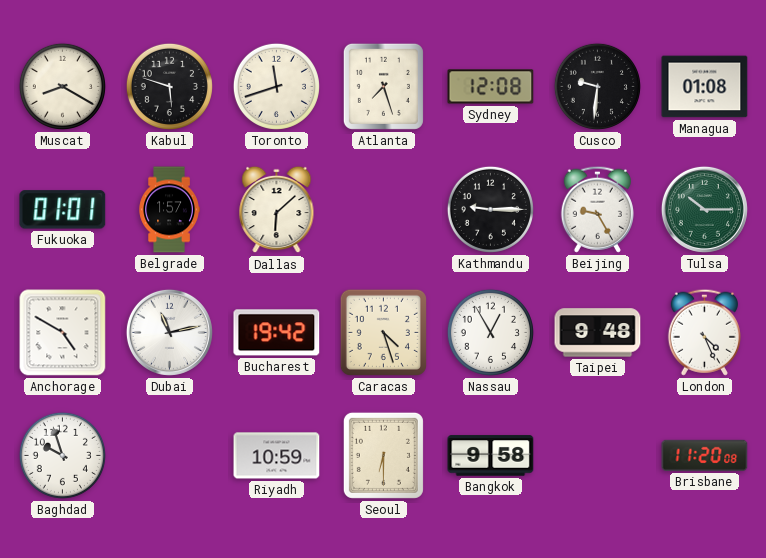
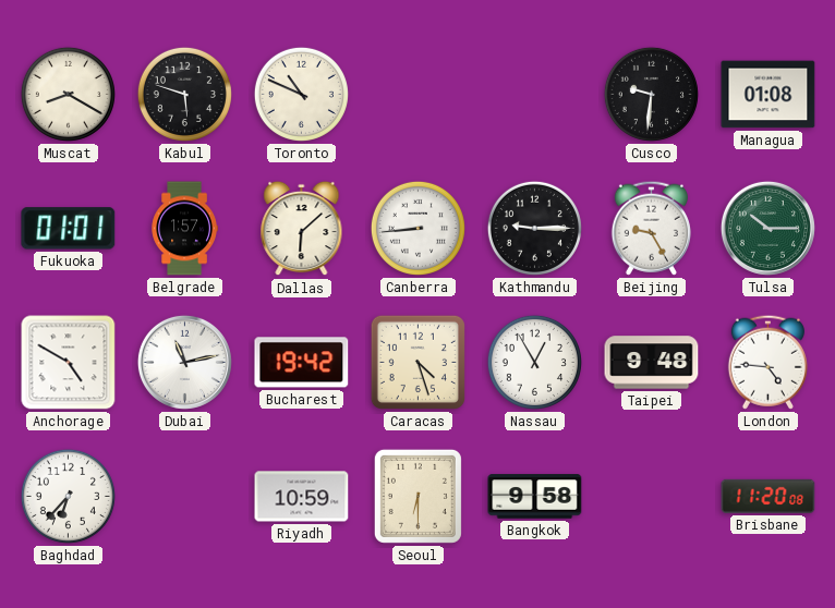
Toronto: 11:42 -> 10:49
Atlanta: 7:27 -> none
Sydney: 12:08 -> none
Canberra: none -> 8:44
London: 4:26 -> 4:46
Baghdad: 9:57 -> 6:37
